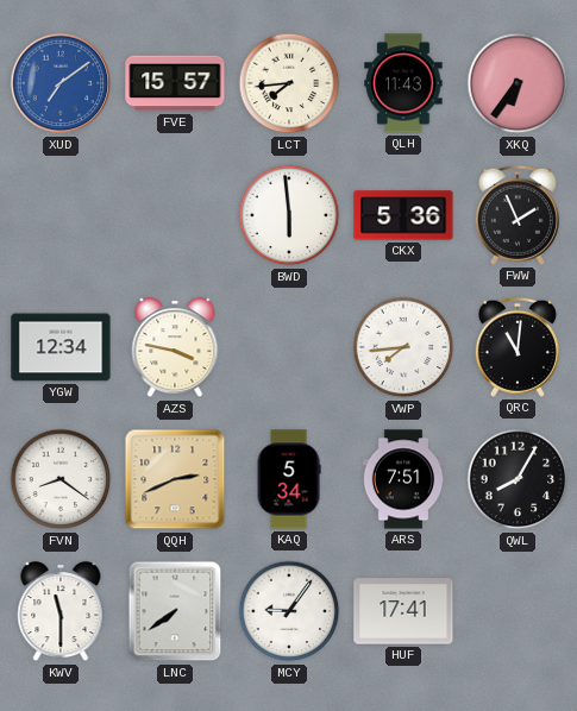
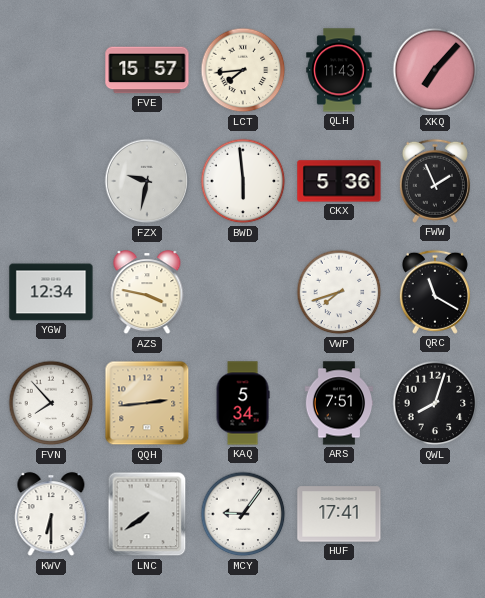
XUD: 7:09 -> none
XKQ: 6:36 -> 7:07
FZX: none -> 9:32
VWP: 7:44 -> 7:42
QRC: 11:01 -> 11:20
FVN: 8:21 -> 7:53
QQH: 2:41 -> 2:44
QWL: 8:05 -> 8:03
KWV: 11:30 -> 6:30
